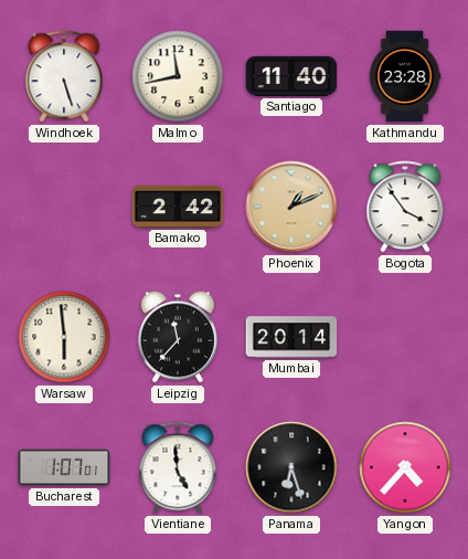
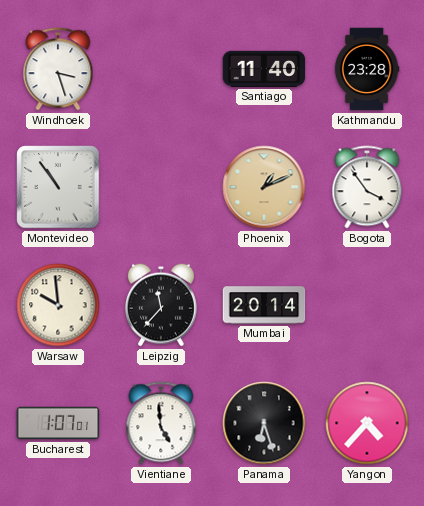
Windhoek: 5:27 -> 3:27
Malmo: 11:43 -> none
Montevideo: none -> 10:54
Bamako: 2:42 -> none
Warsaw: 5:59 -> 9:59
